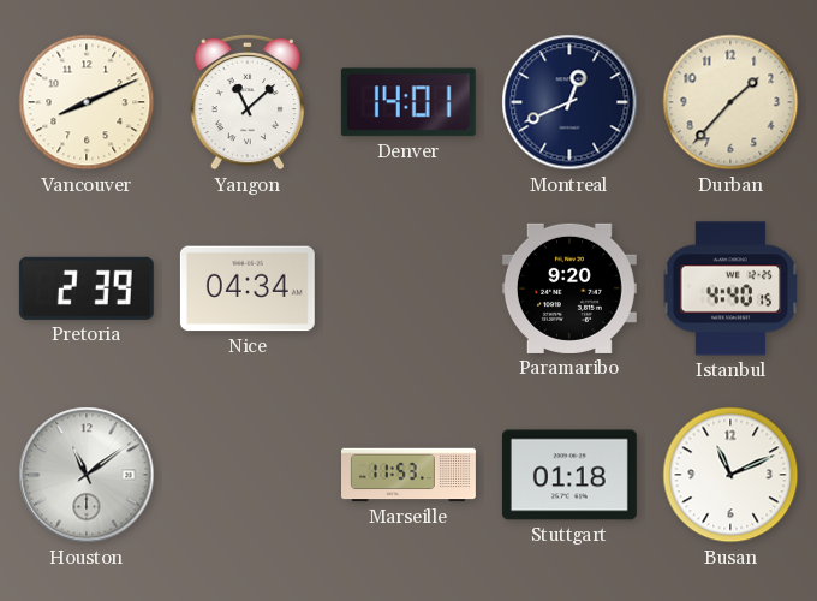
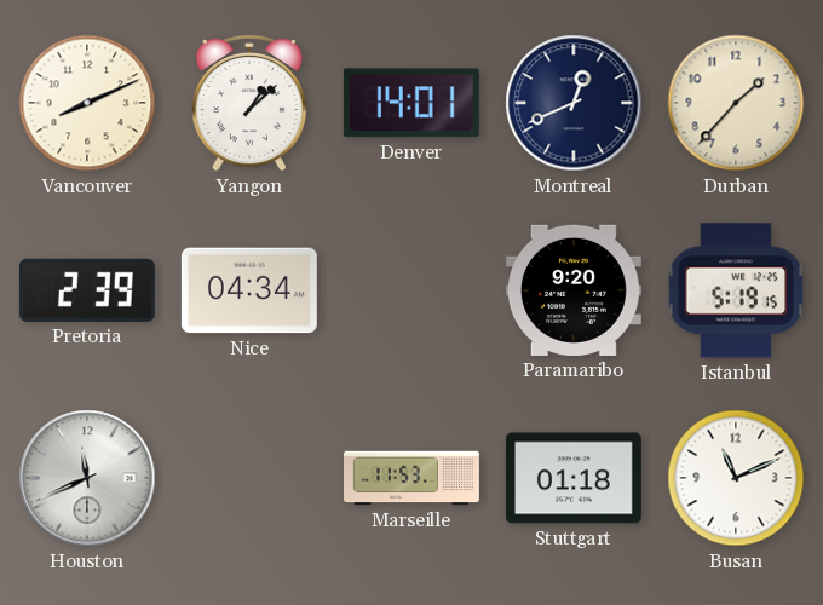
Yangon: 11:08 -> 1:08
Istanbul: 4:40 -> 5:19
Houston: 11:09 -> 11:41
